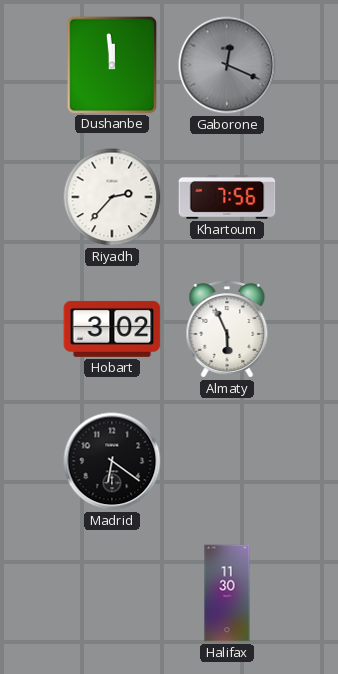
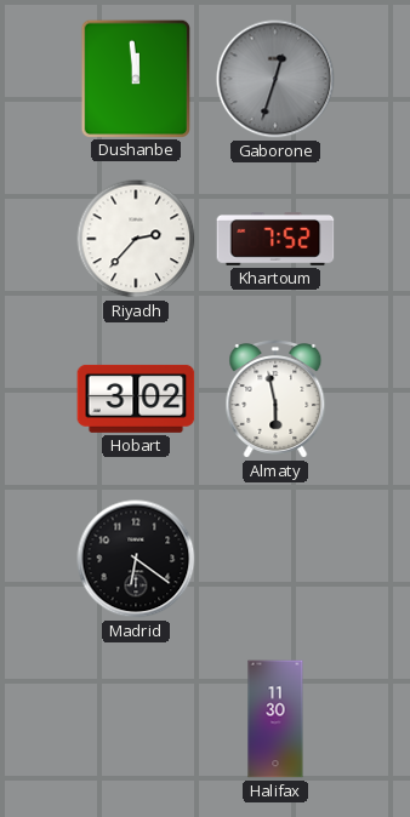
Gaborone: 12:19 -> 12:33
Khartoum: 7:56 -> 7:52
Almaty: 5:56 -> 5:58
